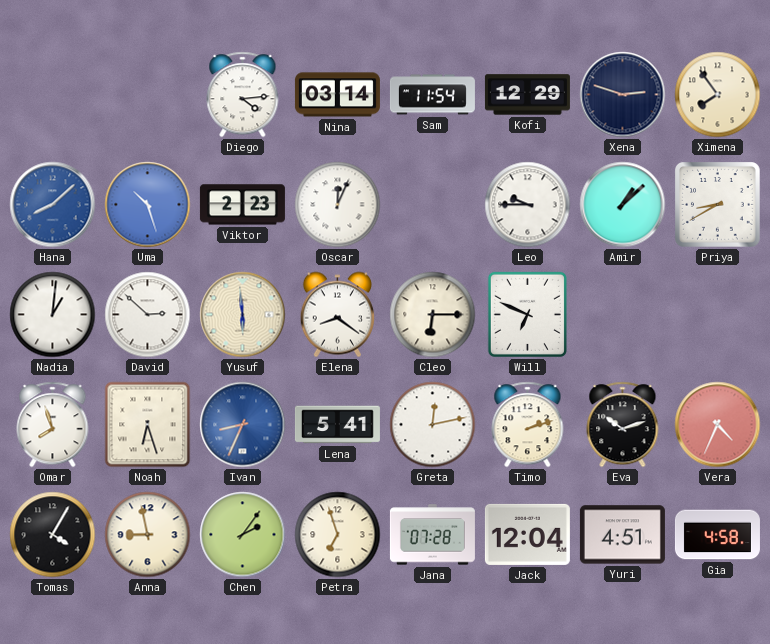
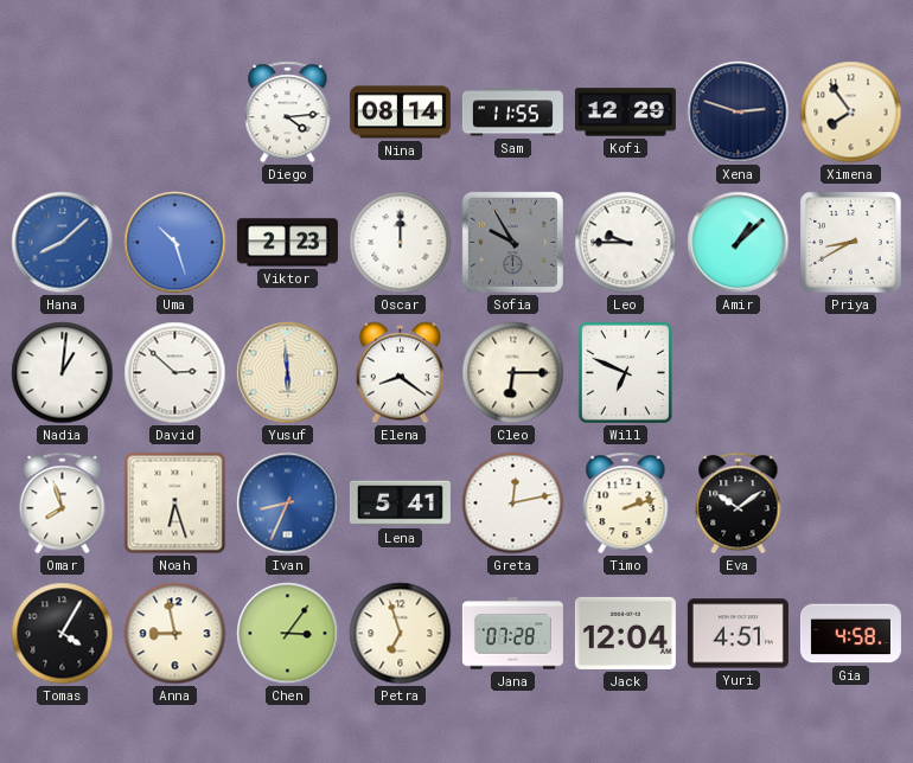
Nina: 03:14 -> 08:14
Sam: 11:54 -> 11:55
Oscar: 12:04 -> 12:00
Sofia: none -> 9:55
Eva: 10:12 -> 10:09
Vera: 4:34 -> none
Chen: 2:06 -> 3:06
